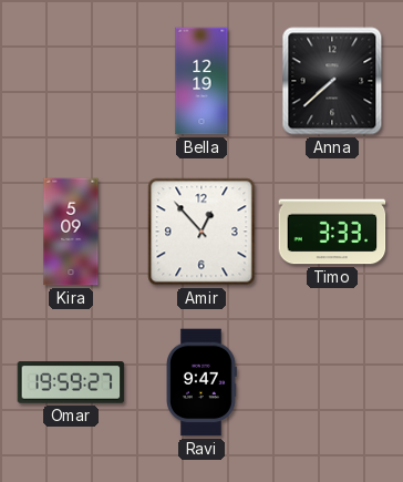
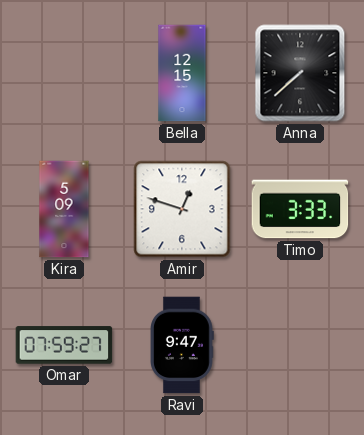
Bella: 12:19 -> 12:15
Amir: 12:53 -> 12:48
Omar: 19:59 -> 07:59
